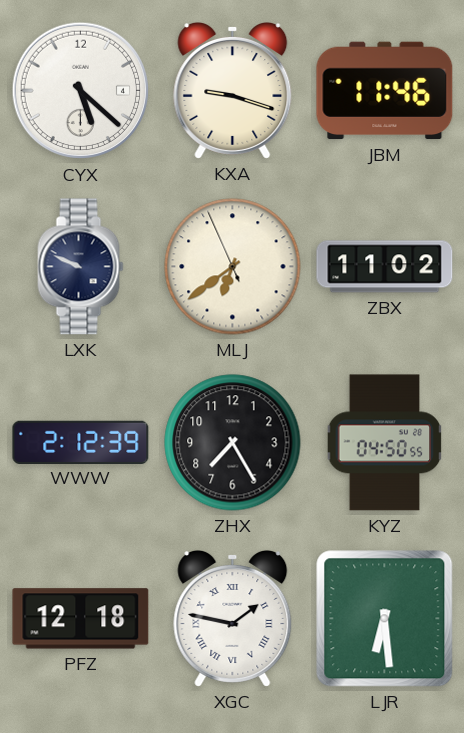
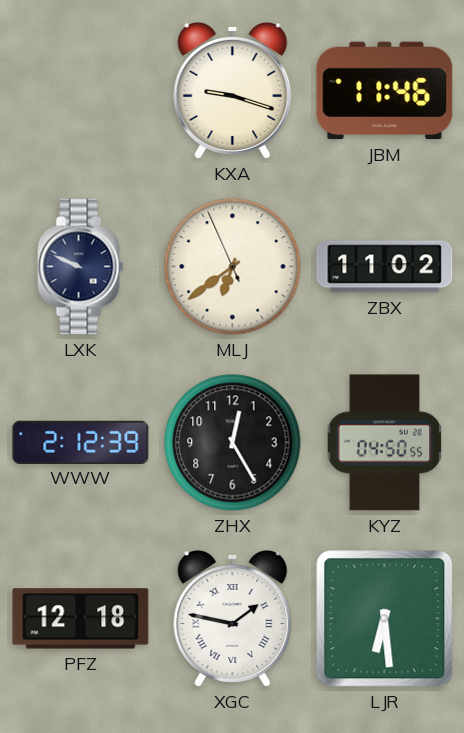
CYX: 5:22 -> none
ZHX: 7:25 -> 12:25
